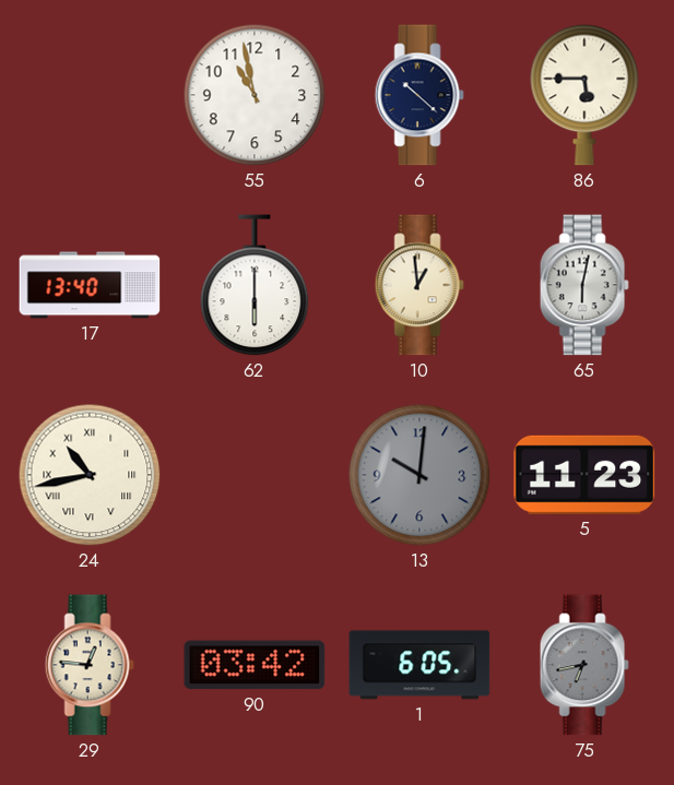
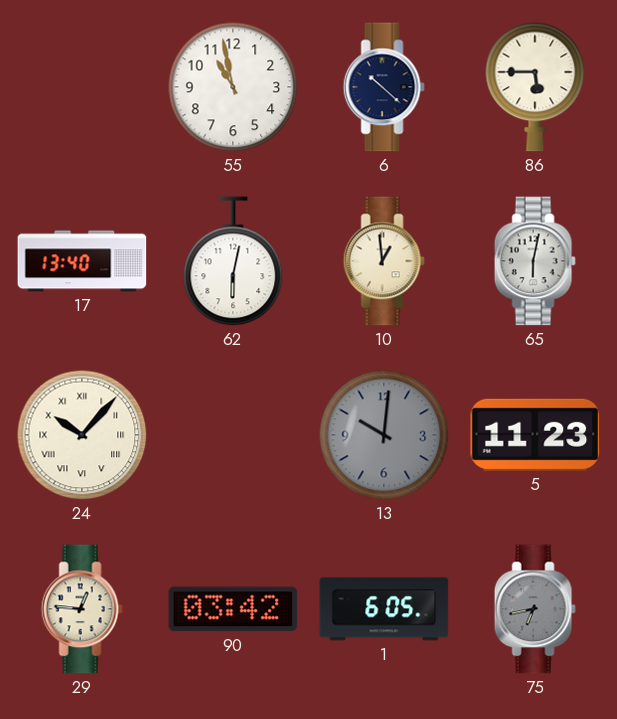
62: 6:00 -> 6:02
24: 10:43 -> 10:07
